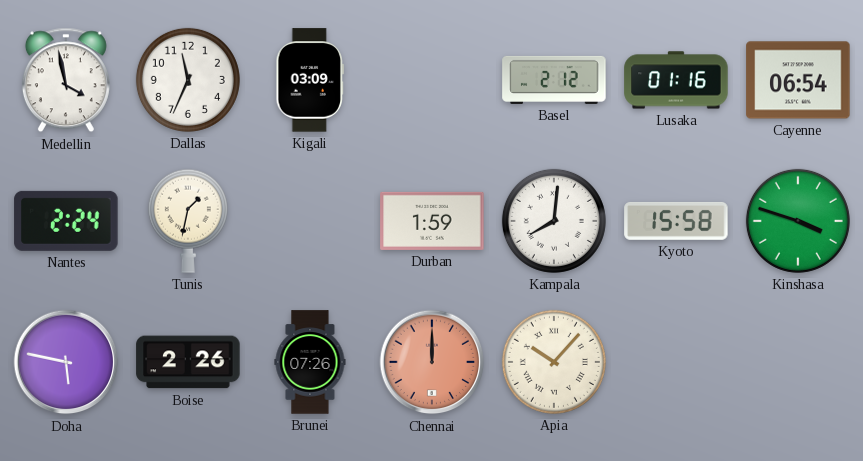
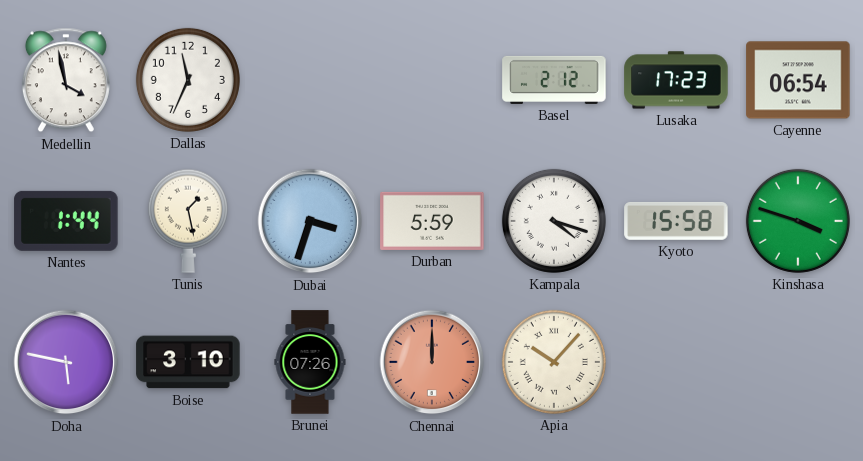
Kigali: 03:09 -> none
Lusaka: 01:16 -> 17:23
Nantes: 2:24 -> 1:44
Tunis: 1:32 -> 1:28
Dubai: none -> 3:33
Durban: 1:59 -> 5:59
Kampala: 8:01 -> 4:18
Boise: 2:26 -> 3:10
